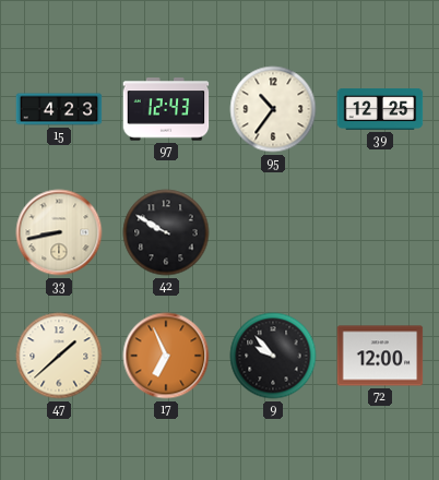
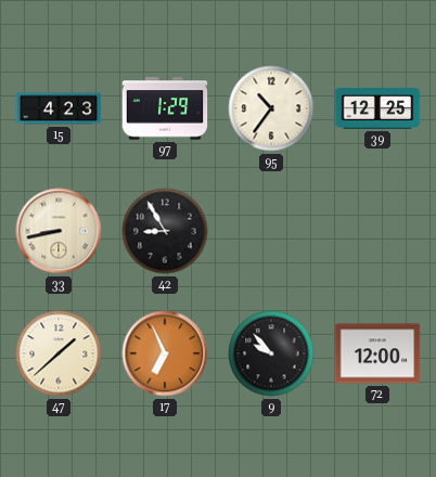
97: 12:43 -> 1:29
42: 9:50 -> 8:55
